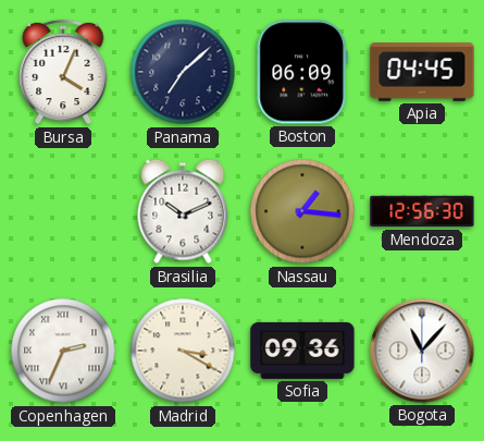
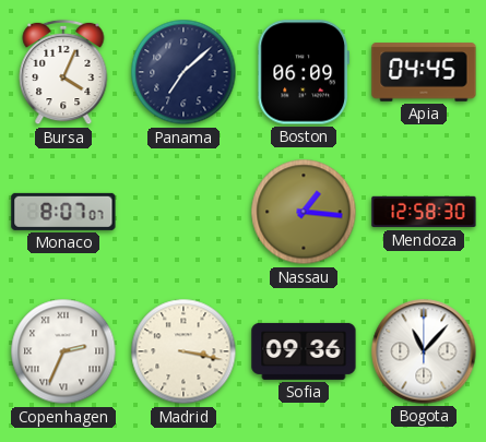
Monaco: none -> 8:07
Brasilia: 10:11 -> none
Mendoza: 12:56 -> 12:58
Madrid: 3:20 -> 3:17
